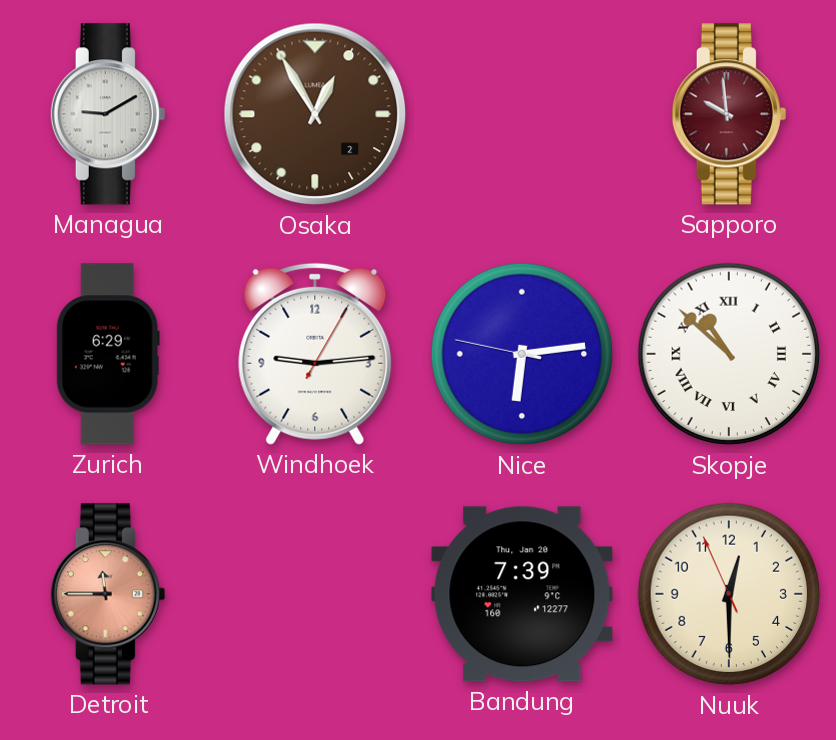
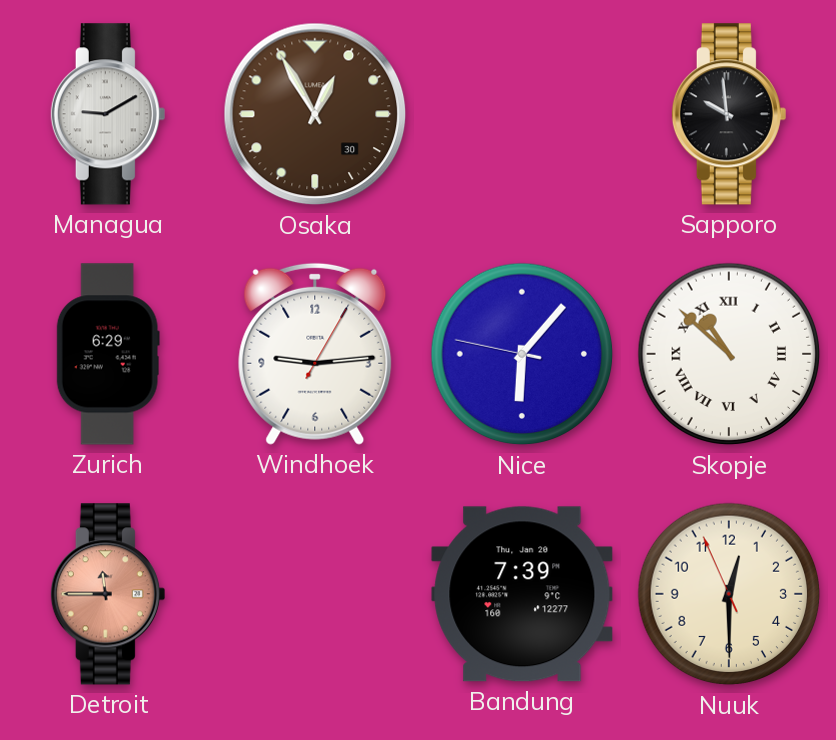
Osaka date: 2 -> 30
Sapporo dial: burgundy -> black
Nice: 6:13 -> 6:06
